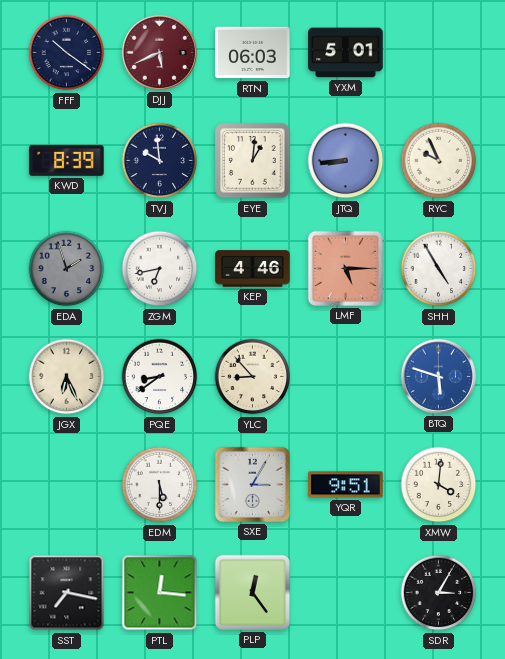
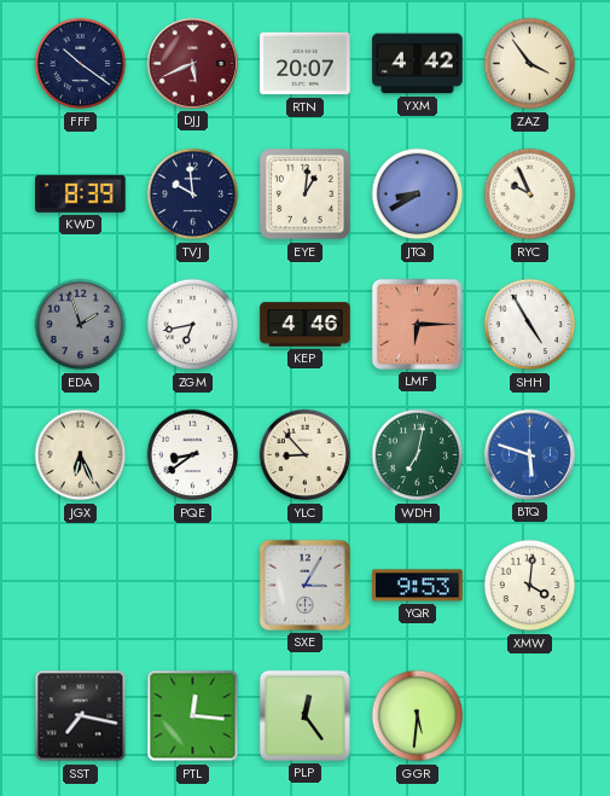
RTN: 06:03 -> 20:07
YXM: 5:01 -> 4:42
ZAZ: none -> 3:54
JTQ: 8:44 -> 8:40
LMF: 5:15 -> 6:15
WDH: none -> 7:02
EDM: 5:30 -> none
YQR: 9:51 -> 9:53
GGR: none -> 5:31
SDR: 3:05 -> none
